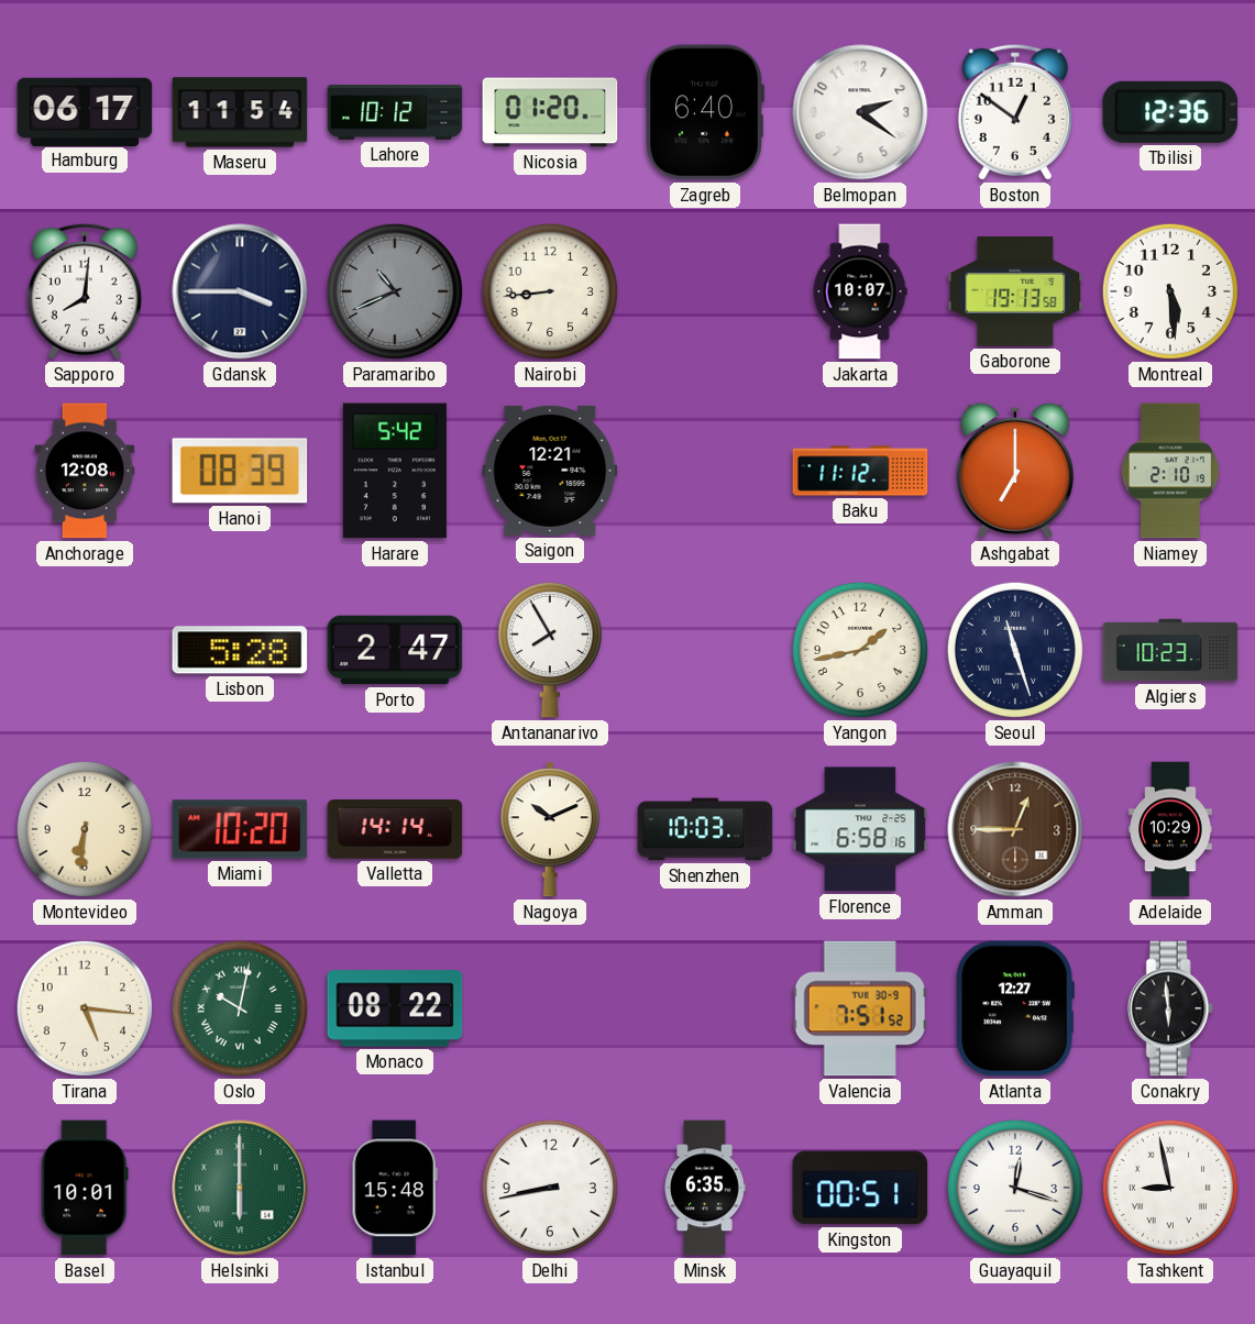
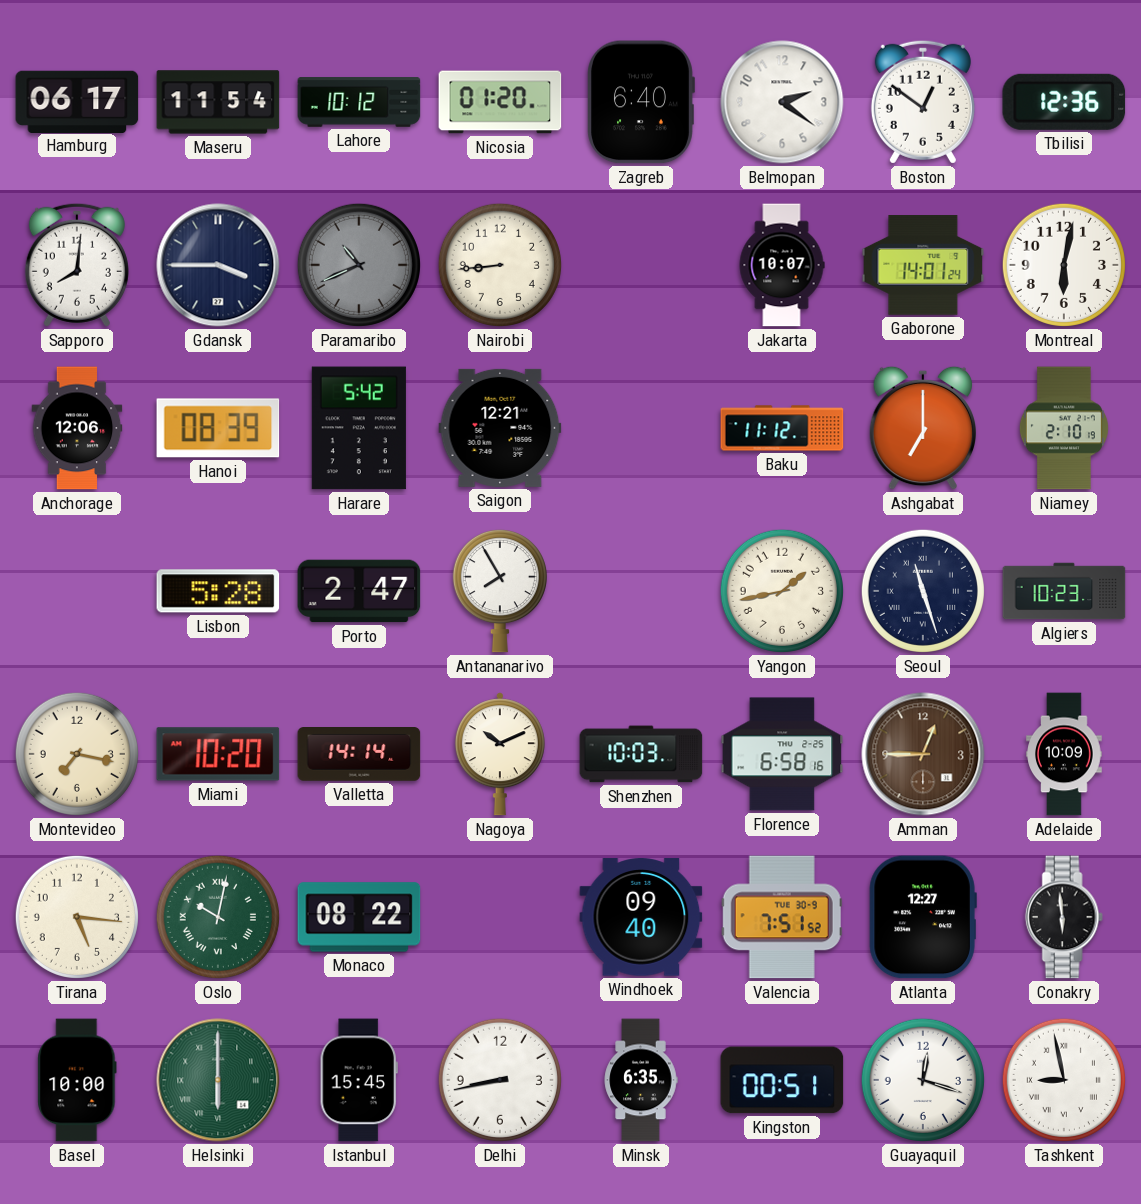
Gaborone: 19:13 -> 14:01
Montreal: 5:29 -> 6:02
Anchorage: 12:08 -> 12:06
Montevideo: 6:31 -> 7:17
Adelaide: 10:29 -> 10:09
Windhoek: none -> 09:40
Basel: 10:01 -> 10:00
Istanbul: 15:48 -> 15:45
